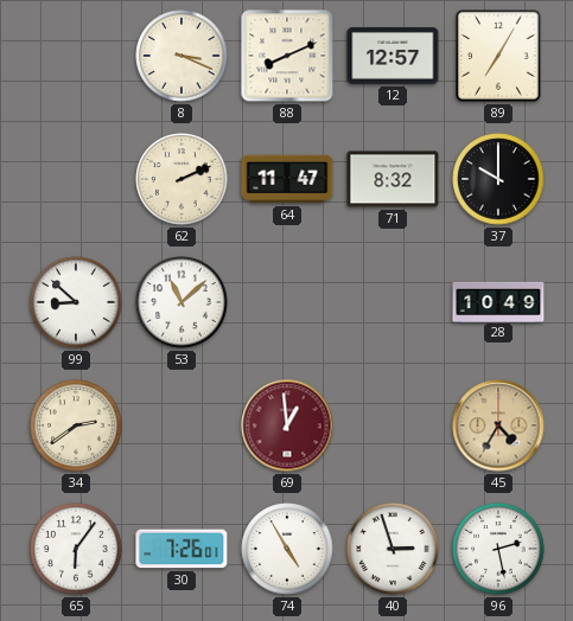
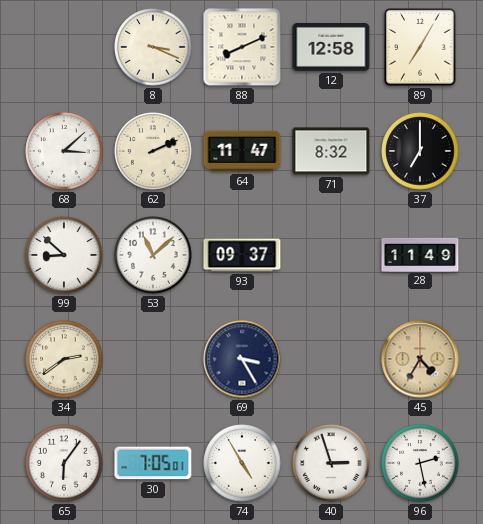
12: 12:57 -> 12:58
68: none -> 3:08
37: 10:00 -> 7:00
93: none -> 09:37
28: 10:49 -> 11:49
69: 12:59 -> 3:25
69 dial: burgundy -> navy
30: 7:26 -> 7:05
